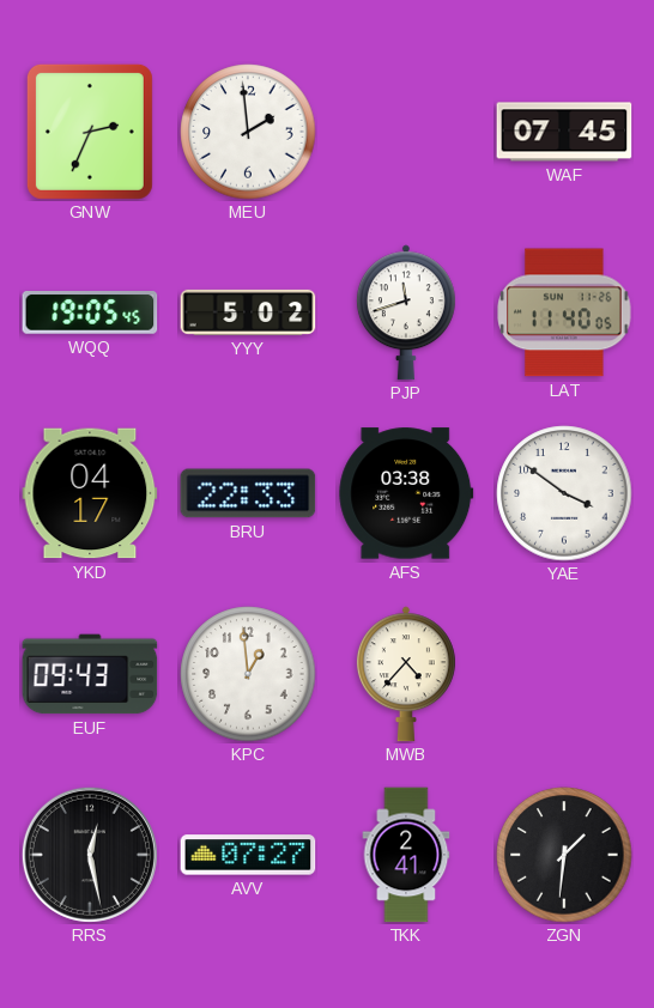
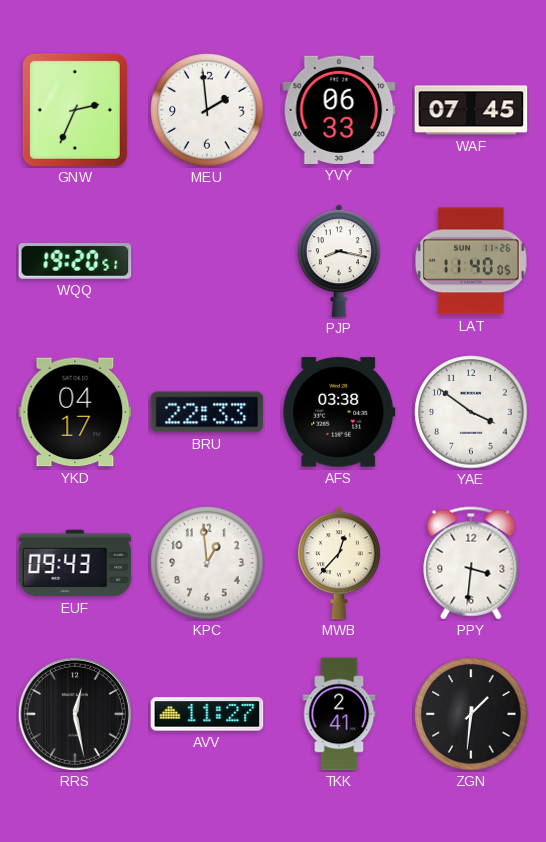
YVY: none -> 06:33
WQQ: 19:05 -> 19:20
YYY: 5:02 -> none
PJP: 11:42 -> 8:17
MWB: 4:37 -> 12:37
PPY: none -> 3:31
AVV: 07:27 -> 11:27
